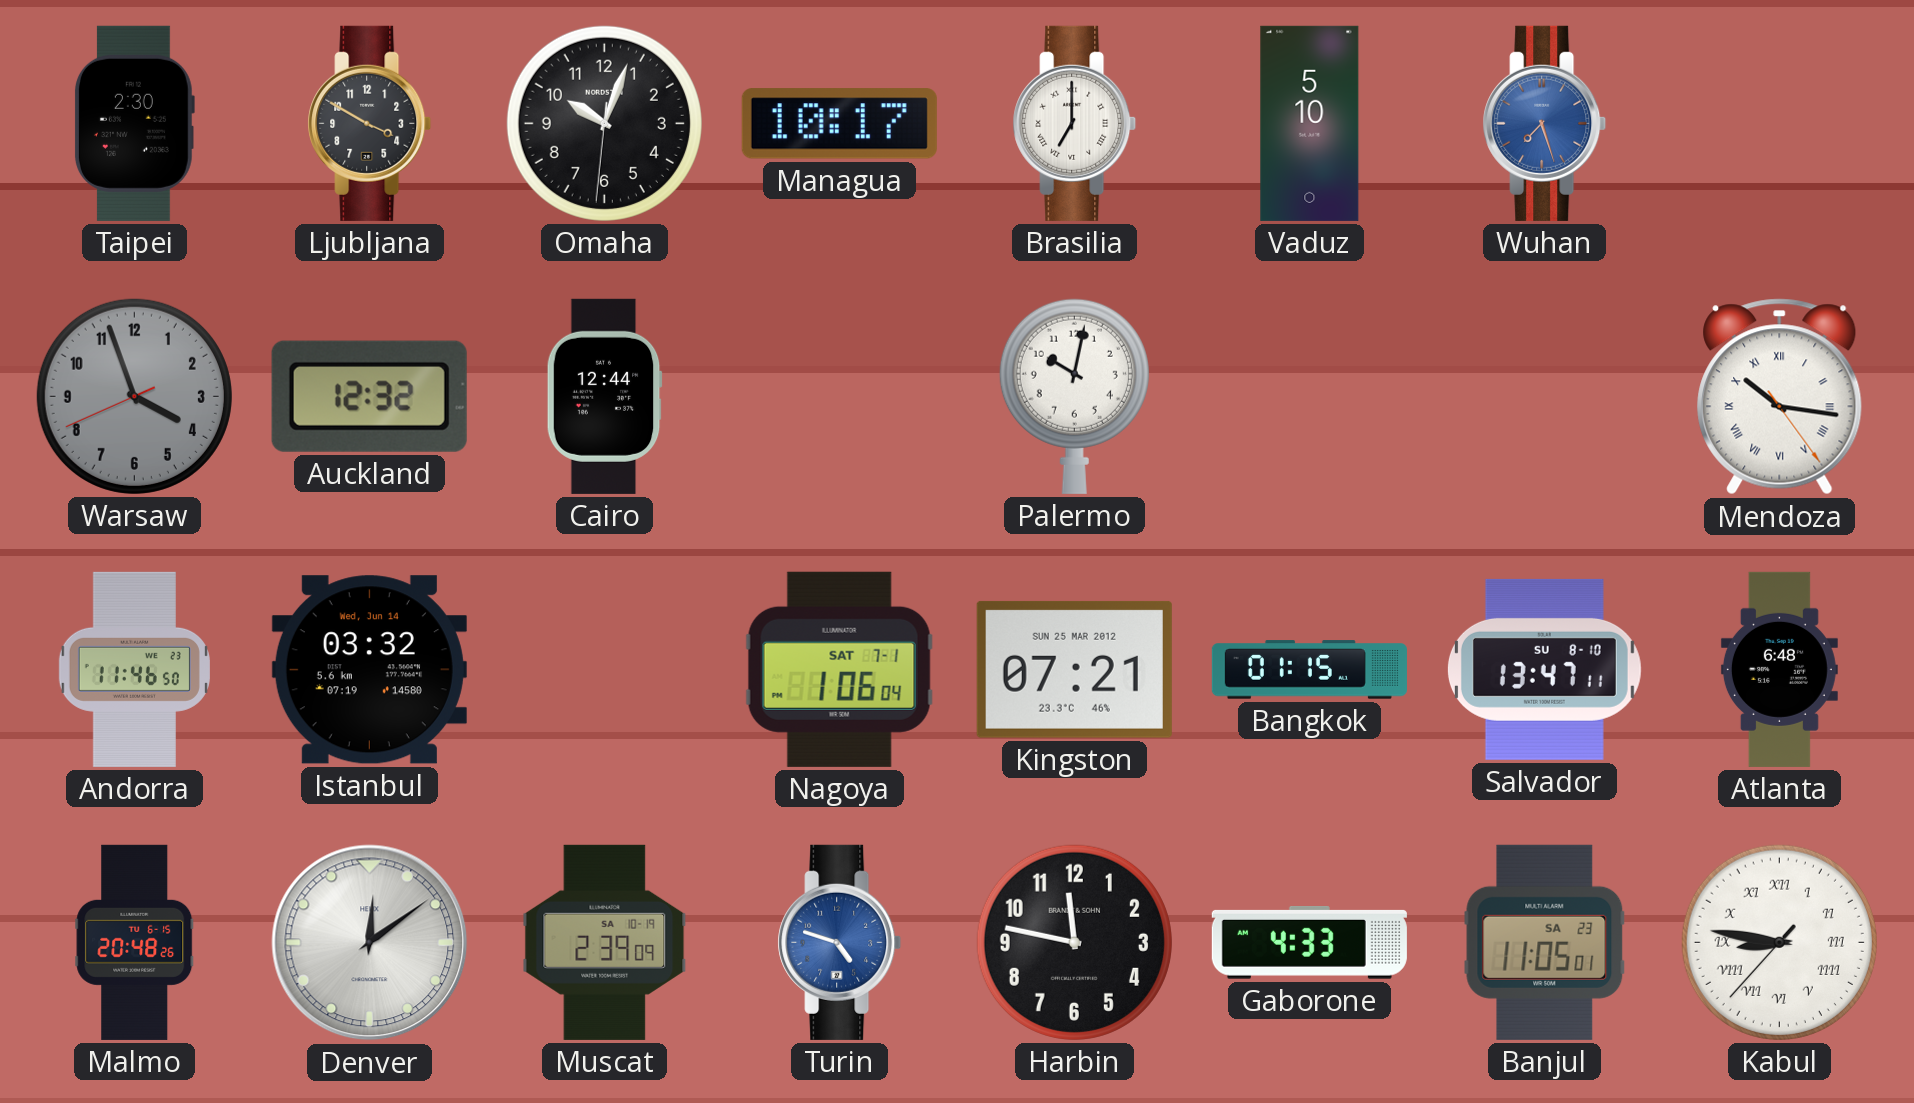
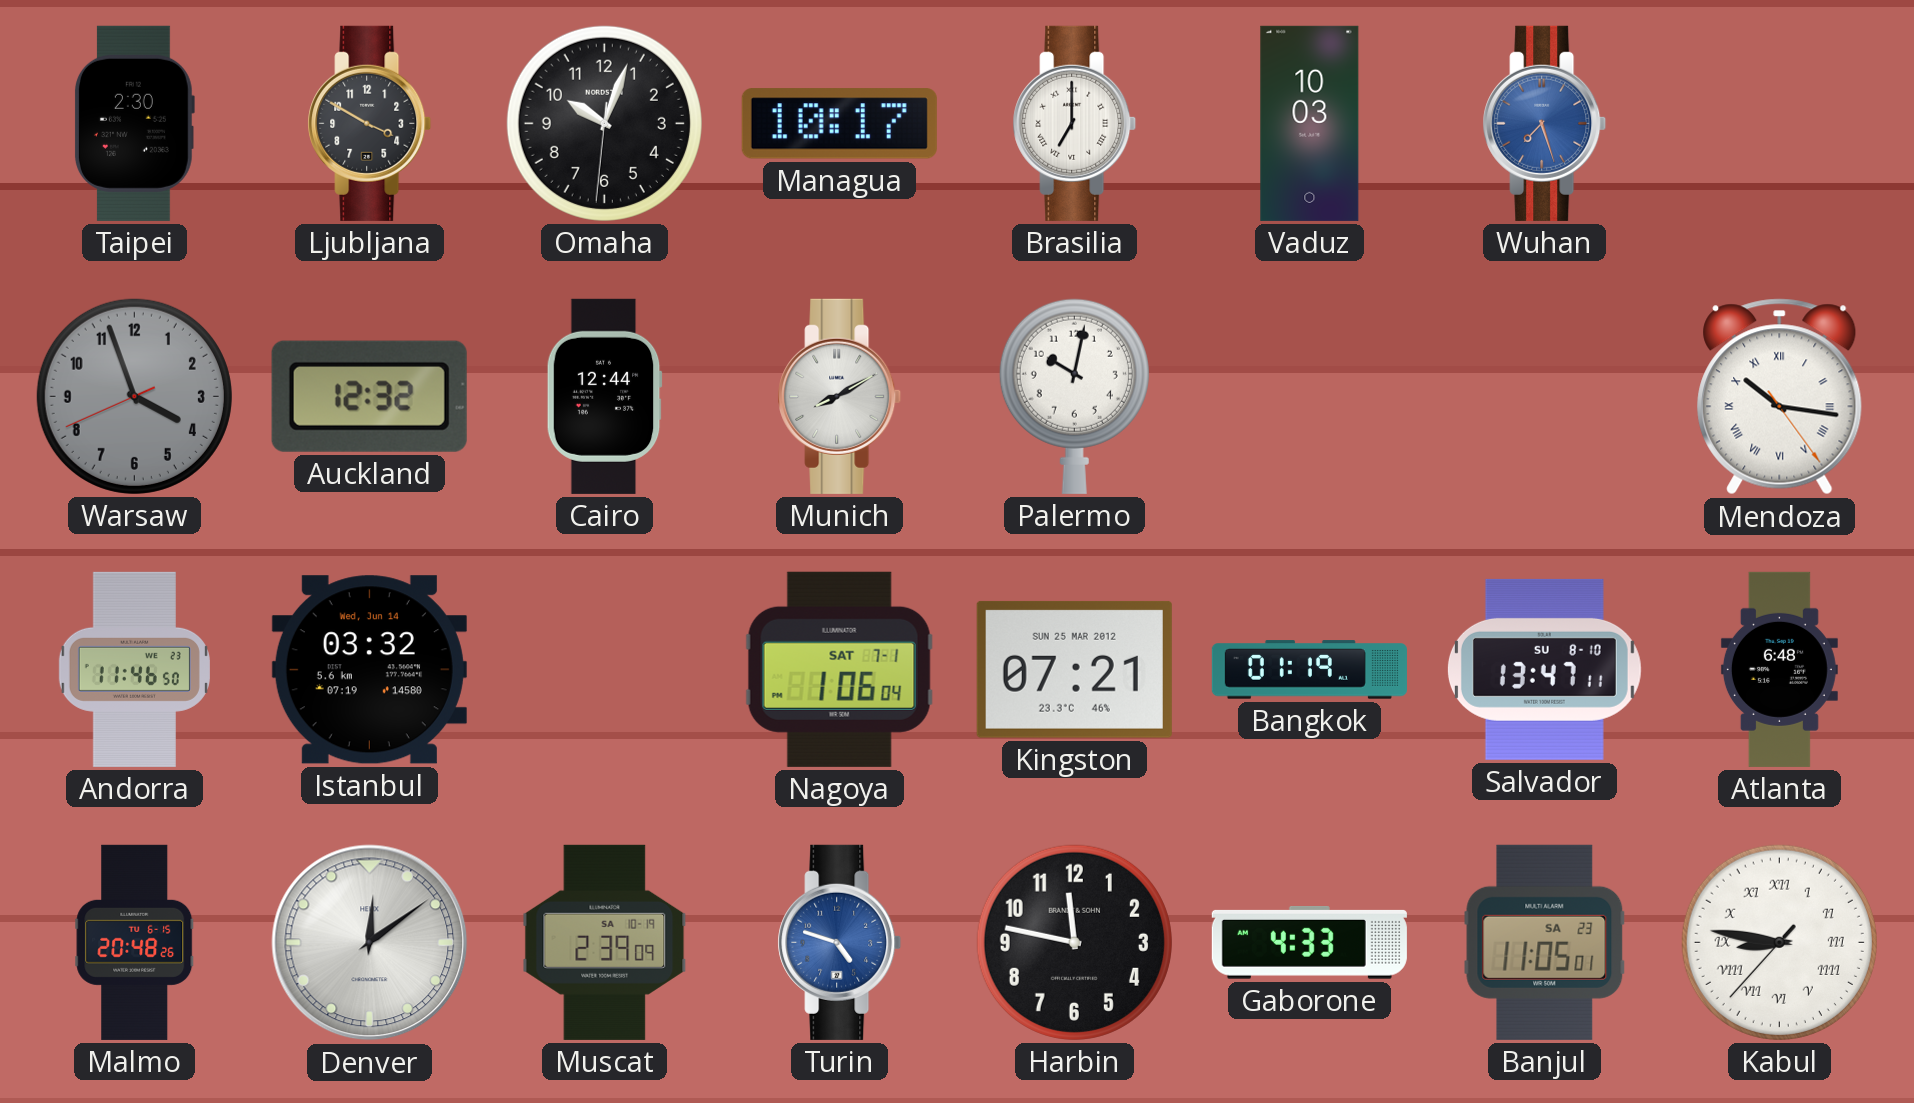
Vaduz: 5:10 -> 10:03
Munich: none -> 8:10
Bangkok: 01:15 -> 01:19
